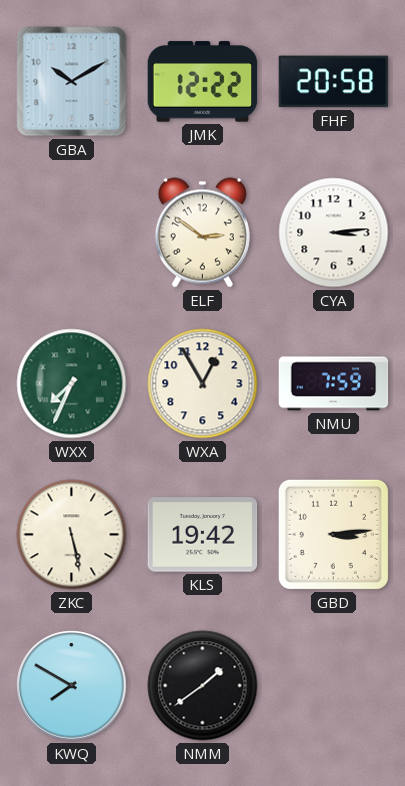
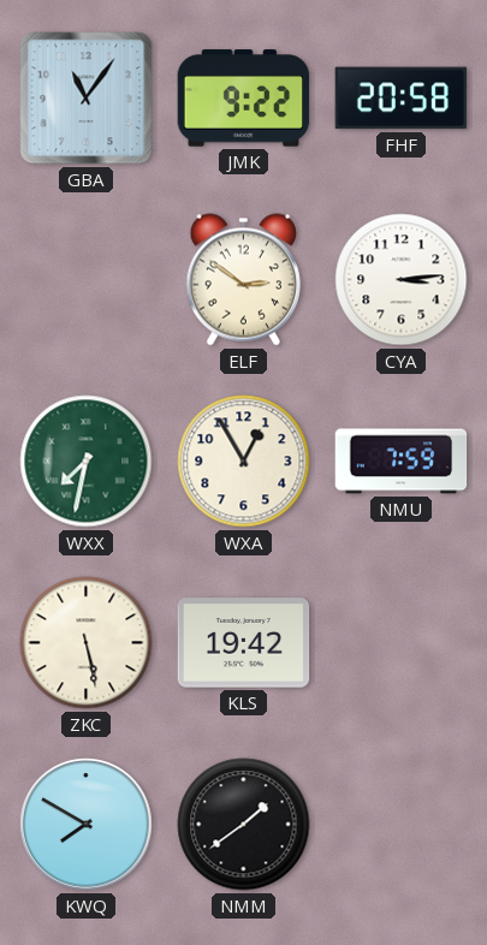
GBA: 10:10 -> 11:06
JMK: 12:22 -> 9:22
WXX: 7:34 -> 7:32
GBD: 3:14 -> none
